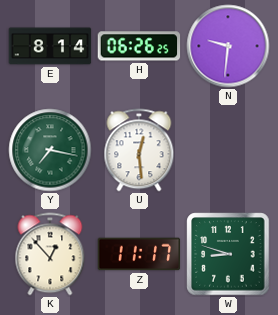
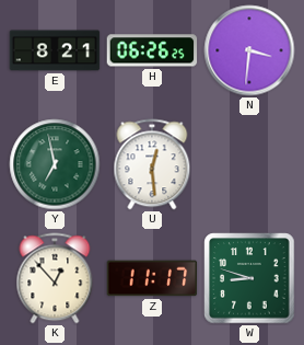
E: 8:14 -> 8:21
N: 9:31 -> 3:31
Y: 7:17 -> 6:58
